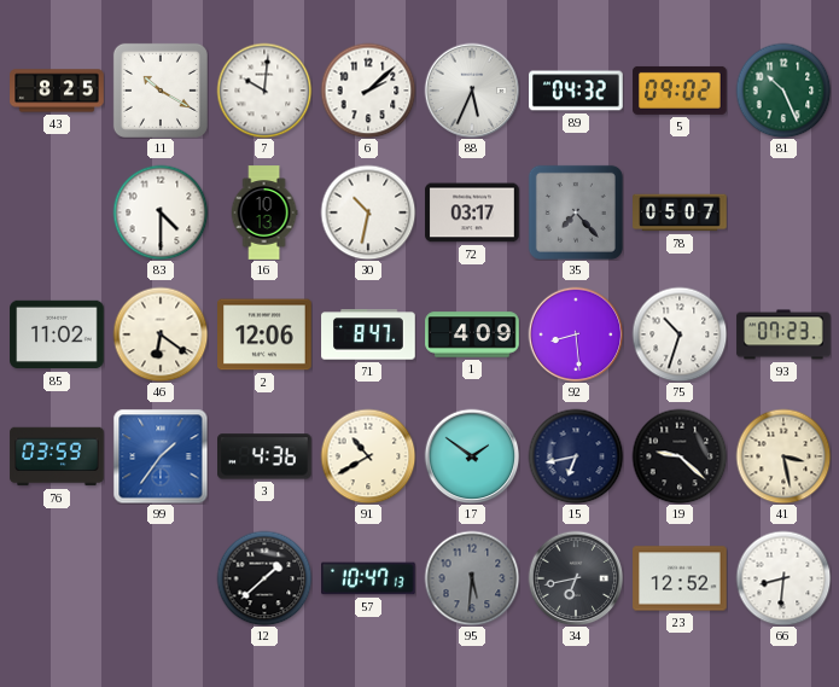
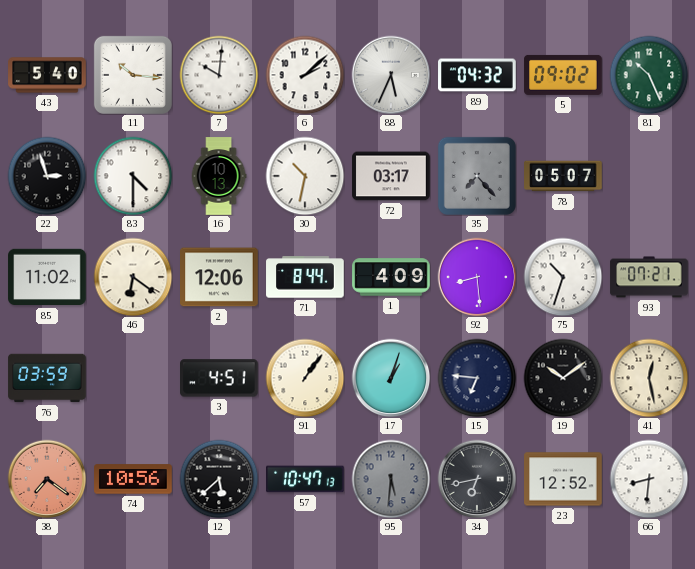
43: 8:25 -> 5:40
11: 10:20 -> 10:16
22: none -> 2:57
71: 8:47 -> 8:44
93: 07:23 -> 07:21
99: 1:36 -> none
3: 4:36 -> 4:51
91: 10:40 -> 1:06
17: 1:51 -> 1:03
15: 6:43 -> 6:46
19: 9:22 -> 10:09
41: 3:28 -> 12:28
38: none -> 7:21
74: none -> 10:56
12: 1:38 -> 5:38
